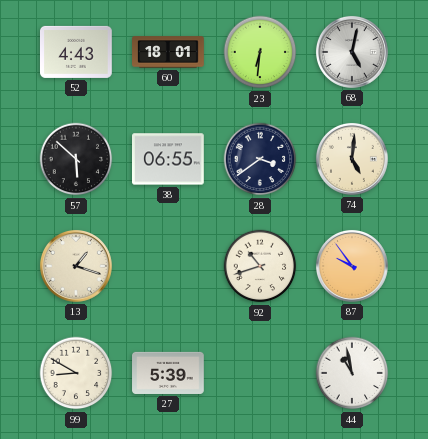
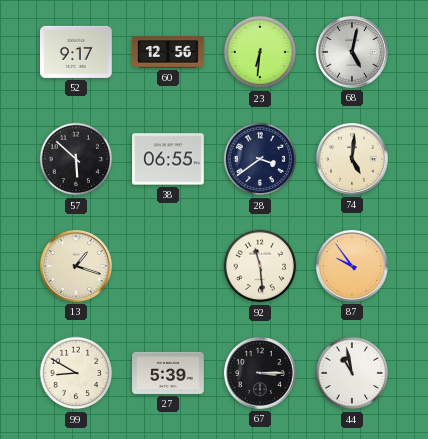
52: 4:43 -> 9:17
60: 18:01 -> 12:56
92: 10:42 -> 11:29
67: none -> 3:15
